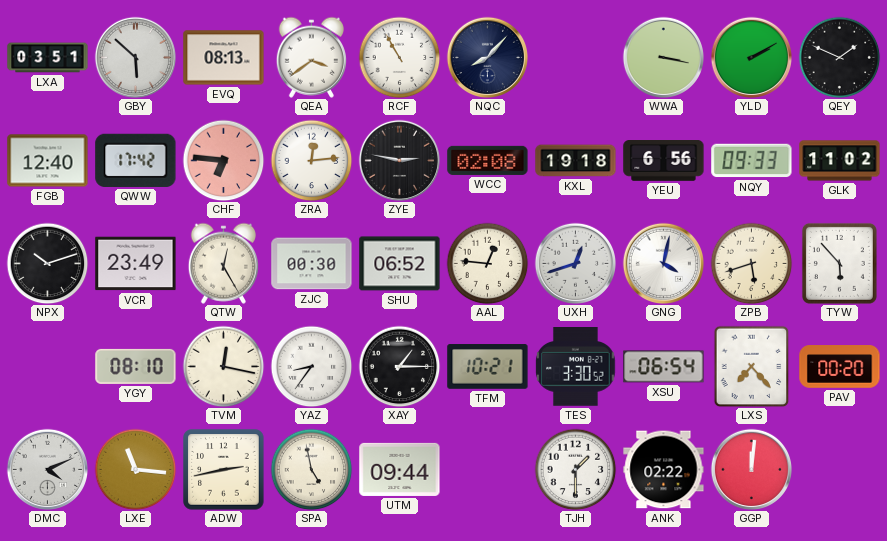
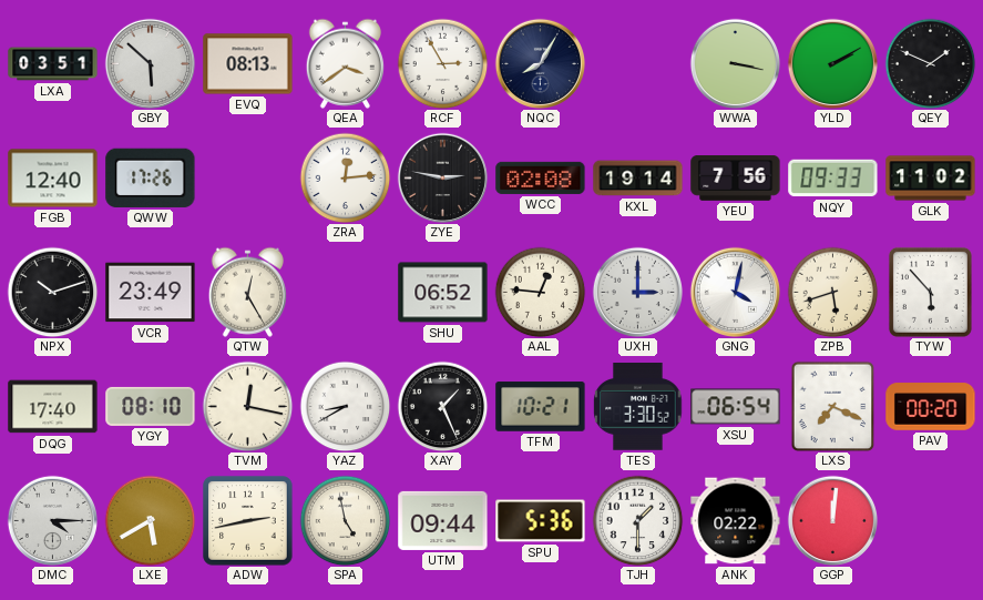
RCF: 10:55 -> 2:55
NQC: 8:07 -> 8:05
QWW: 17:42 -> 17:26
CHF: 6:46 -> none
KXL: 19:18 -> 19:14
YEU: 6:56 -> 7:56
ZJC: 00:30 -> none
UXH: 12:42 -> 3:00
DQG: none -> 17:40
YAZ: 8:36 -> 8:40
XAY: 1:15 -> 1:26
LXS: 7:23 -> 7:19
DMC: 4:11 -> 4:15
LXE: 11:16 -> 5:40
SPU: none -> 5:36
